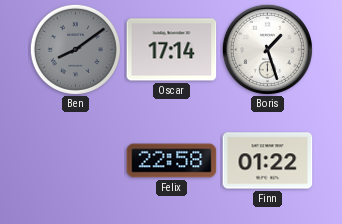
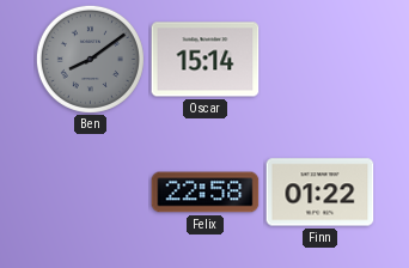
Oscar: 17:14 -> 15:14
Boris: 1:27 -> none
